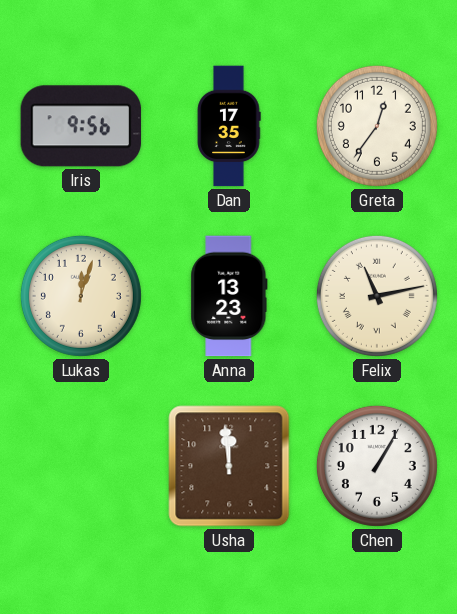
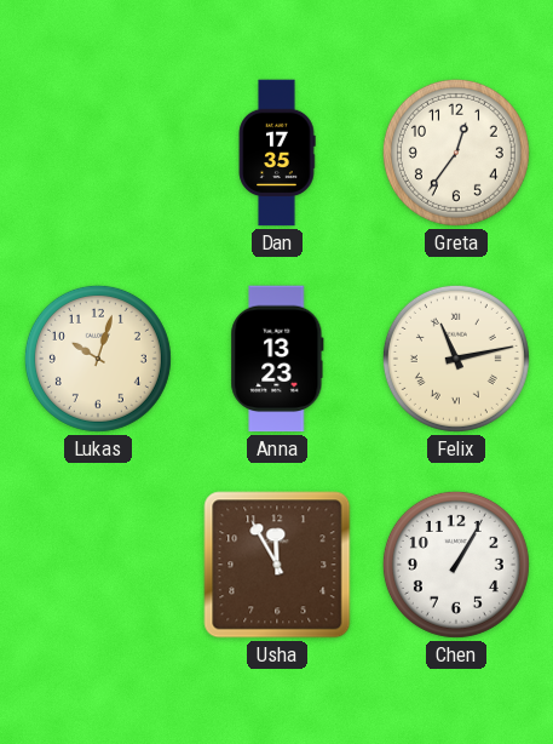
Iris: 9:56 -> none
Lukas: 12:03 -> 10:03
Usha: 11:59 -> 11:55
